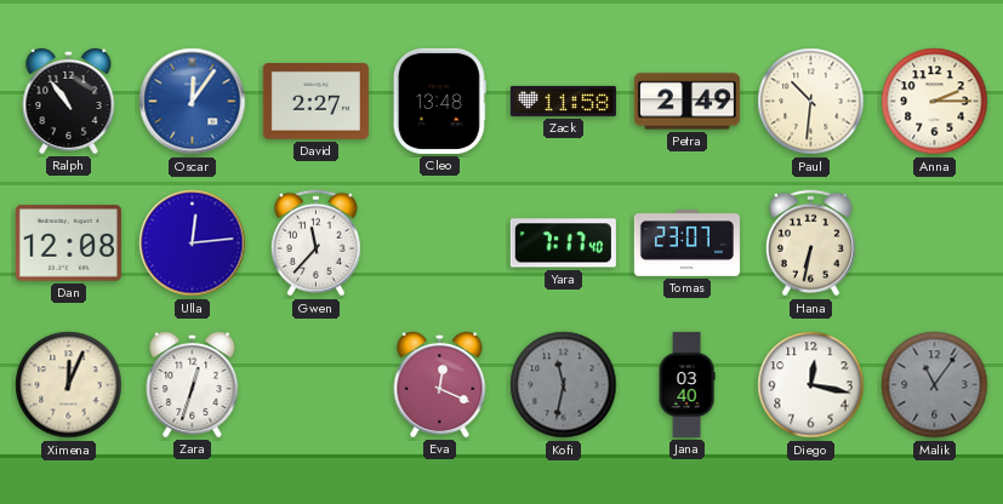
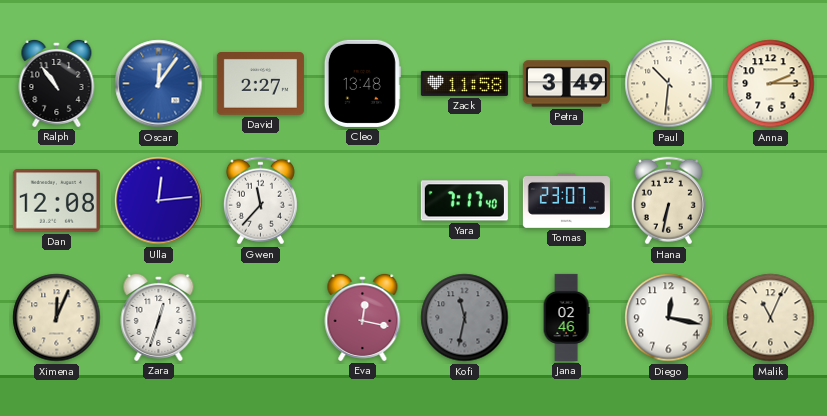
Petra: 2:49 -> 3:49
Eva: 12:19 -> 12:17
Jana: 03:40 -> 02:46
Malik: 11:06 -> 11:04
Malik dial: grey -> cream
